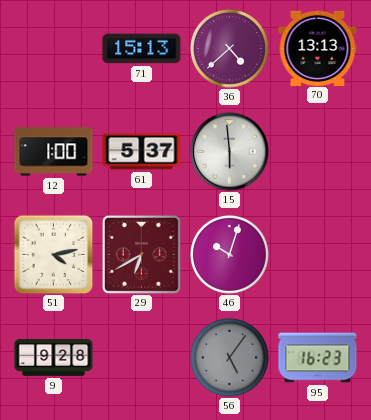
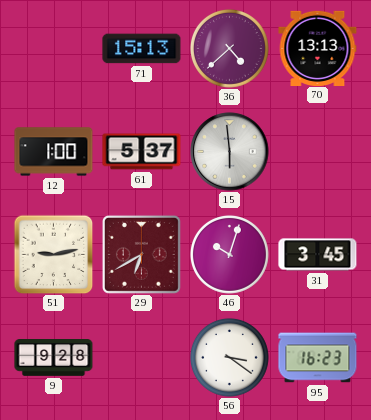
51: 4:13 -> 9:13
31: none -> 3:45
56: 5:06 -> 3:21
56 dial: grey -> white
